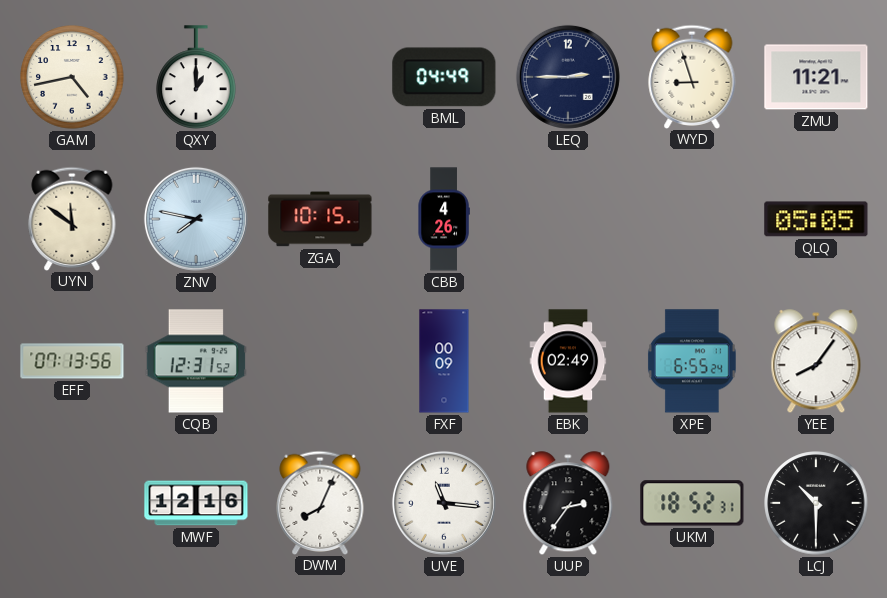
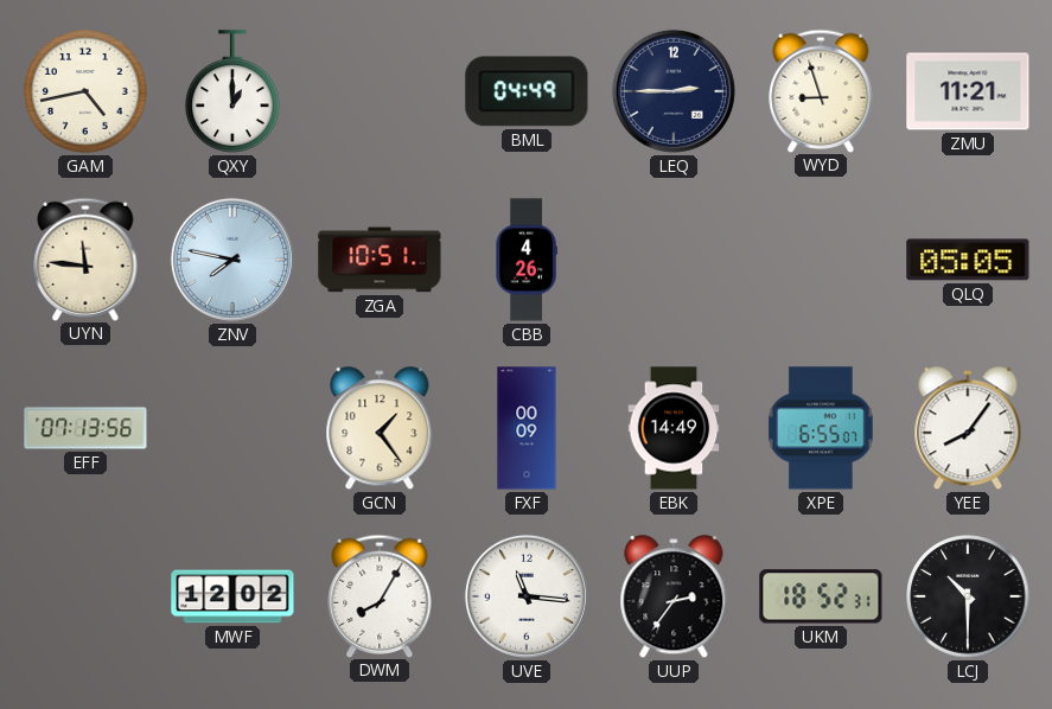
UYN: 11:51 -> 11:46
ZGA: 10:15 -> 10:51
CQB: 12:31 -> none
GCN: none -> 1:24
EBK: 02:49 -> 14:49
XPE: 6:55:24 -> 6:55:07
MWF: 12:16 -> 12:02
DWM: 8:04 -> 8:05
